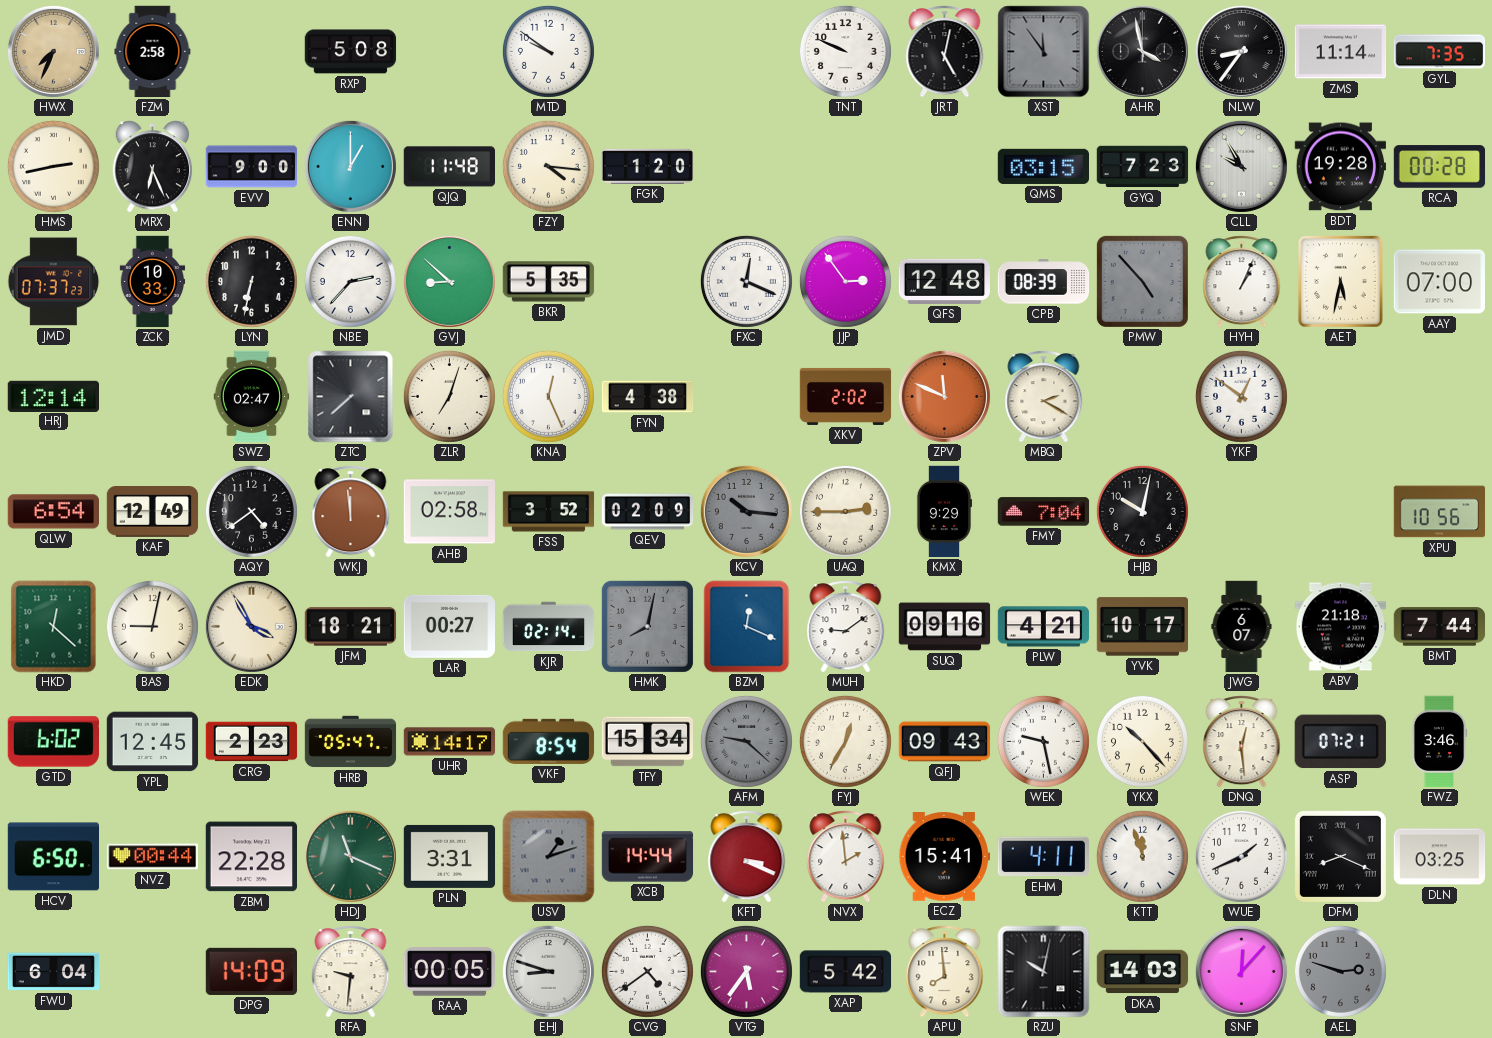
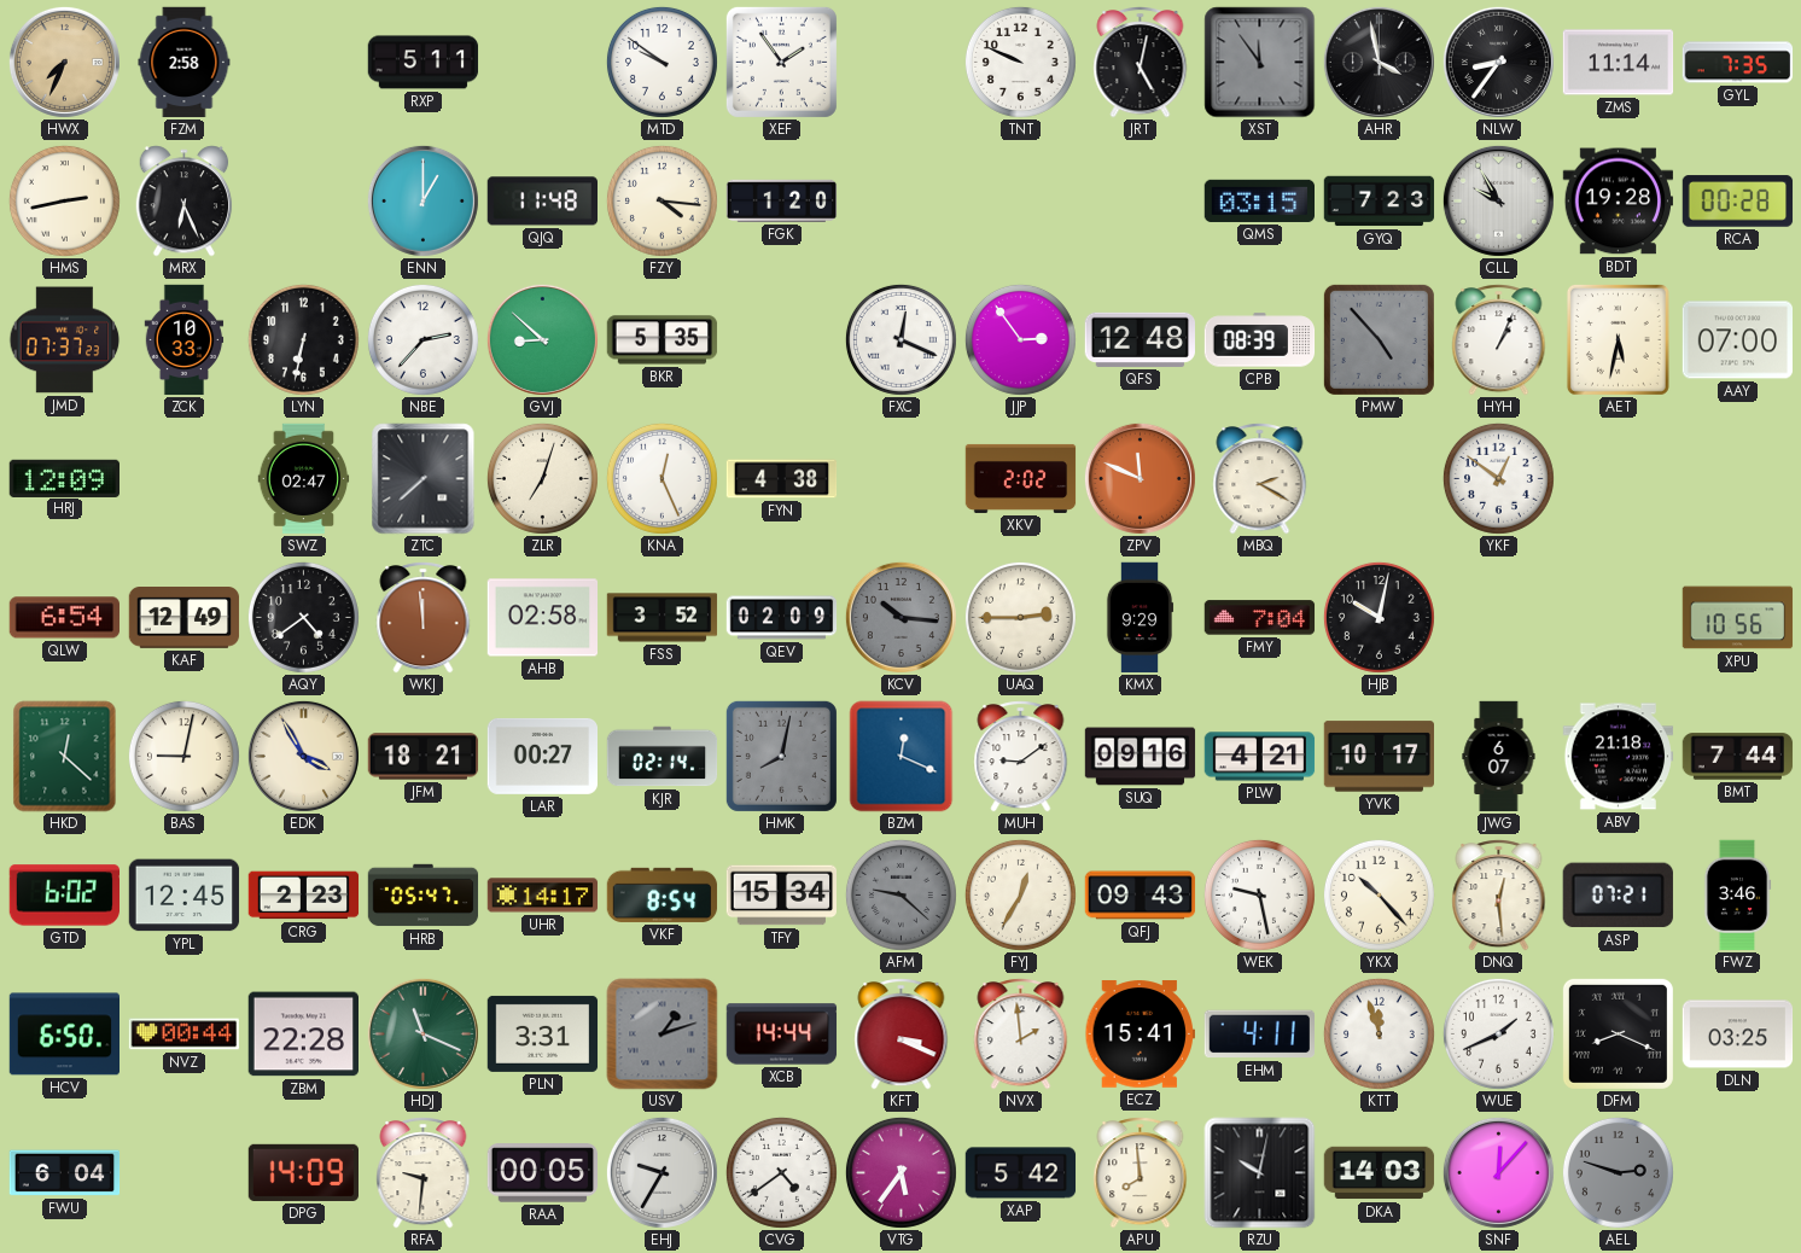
RXP: 5:08 -> 5:11
XEF: none -> 1:54
EVV: 9:00 -> none
HRJ: 12:14 -> 12:09
EHJ: 8:48 -> 9:35
